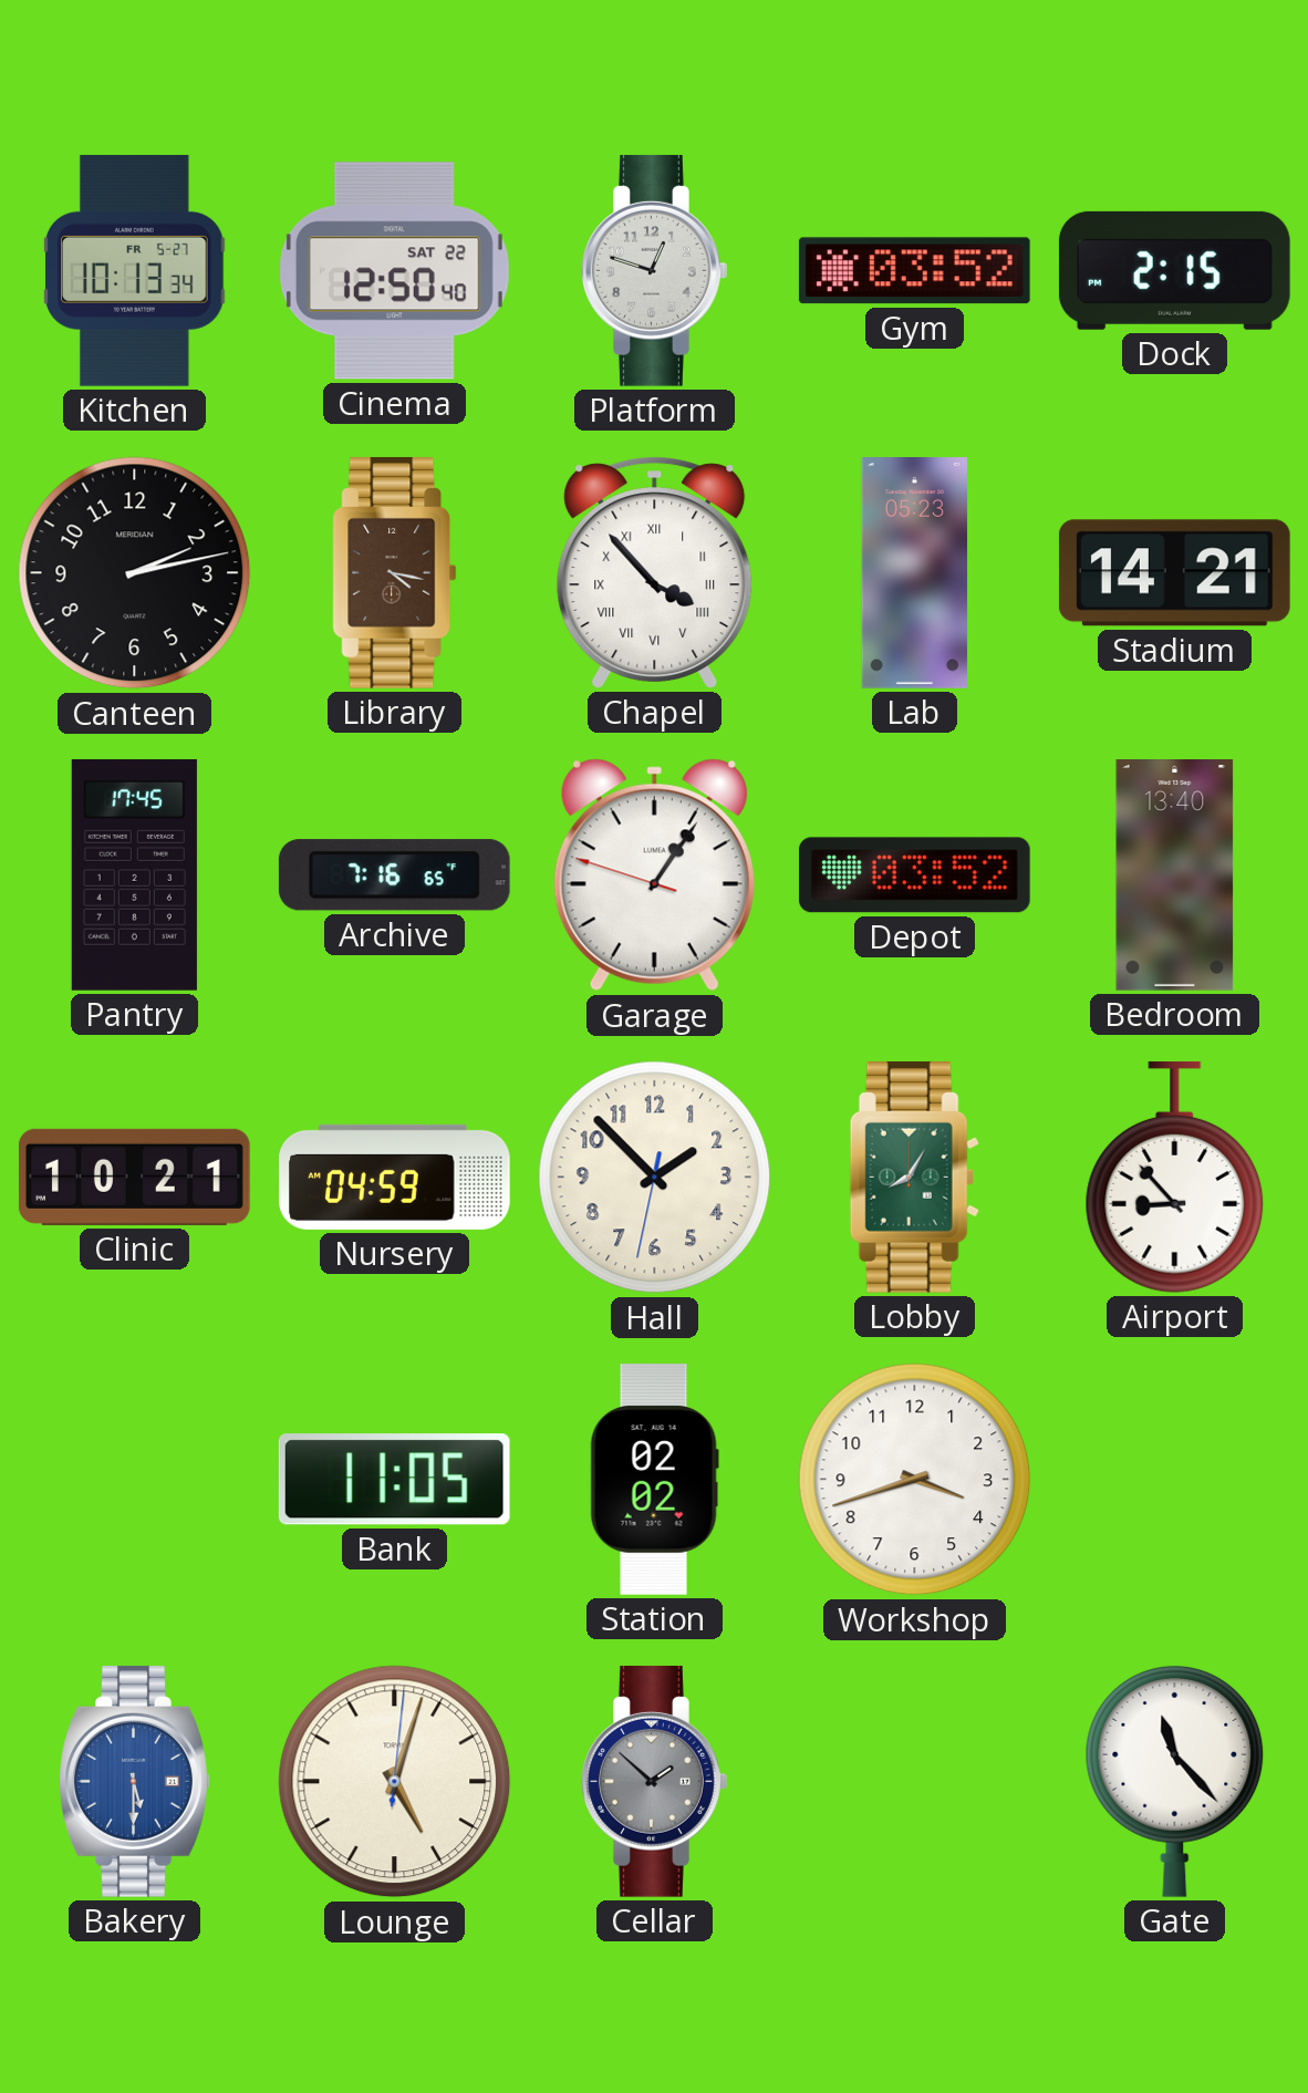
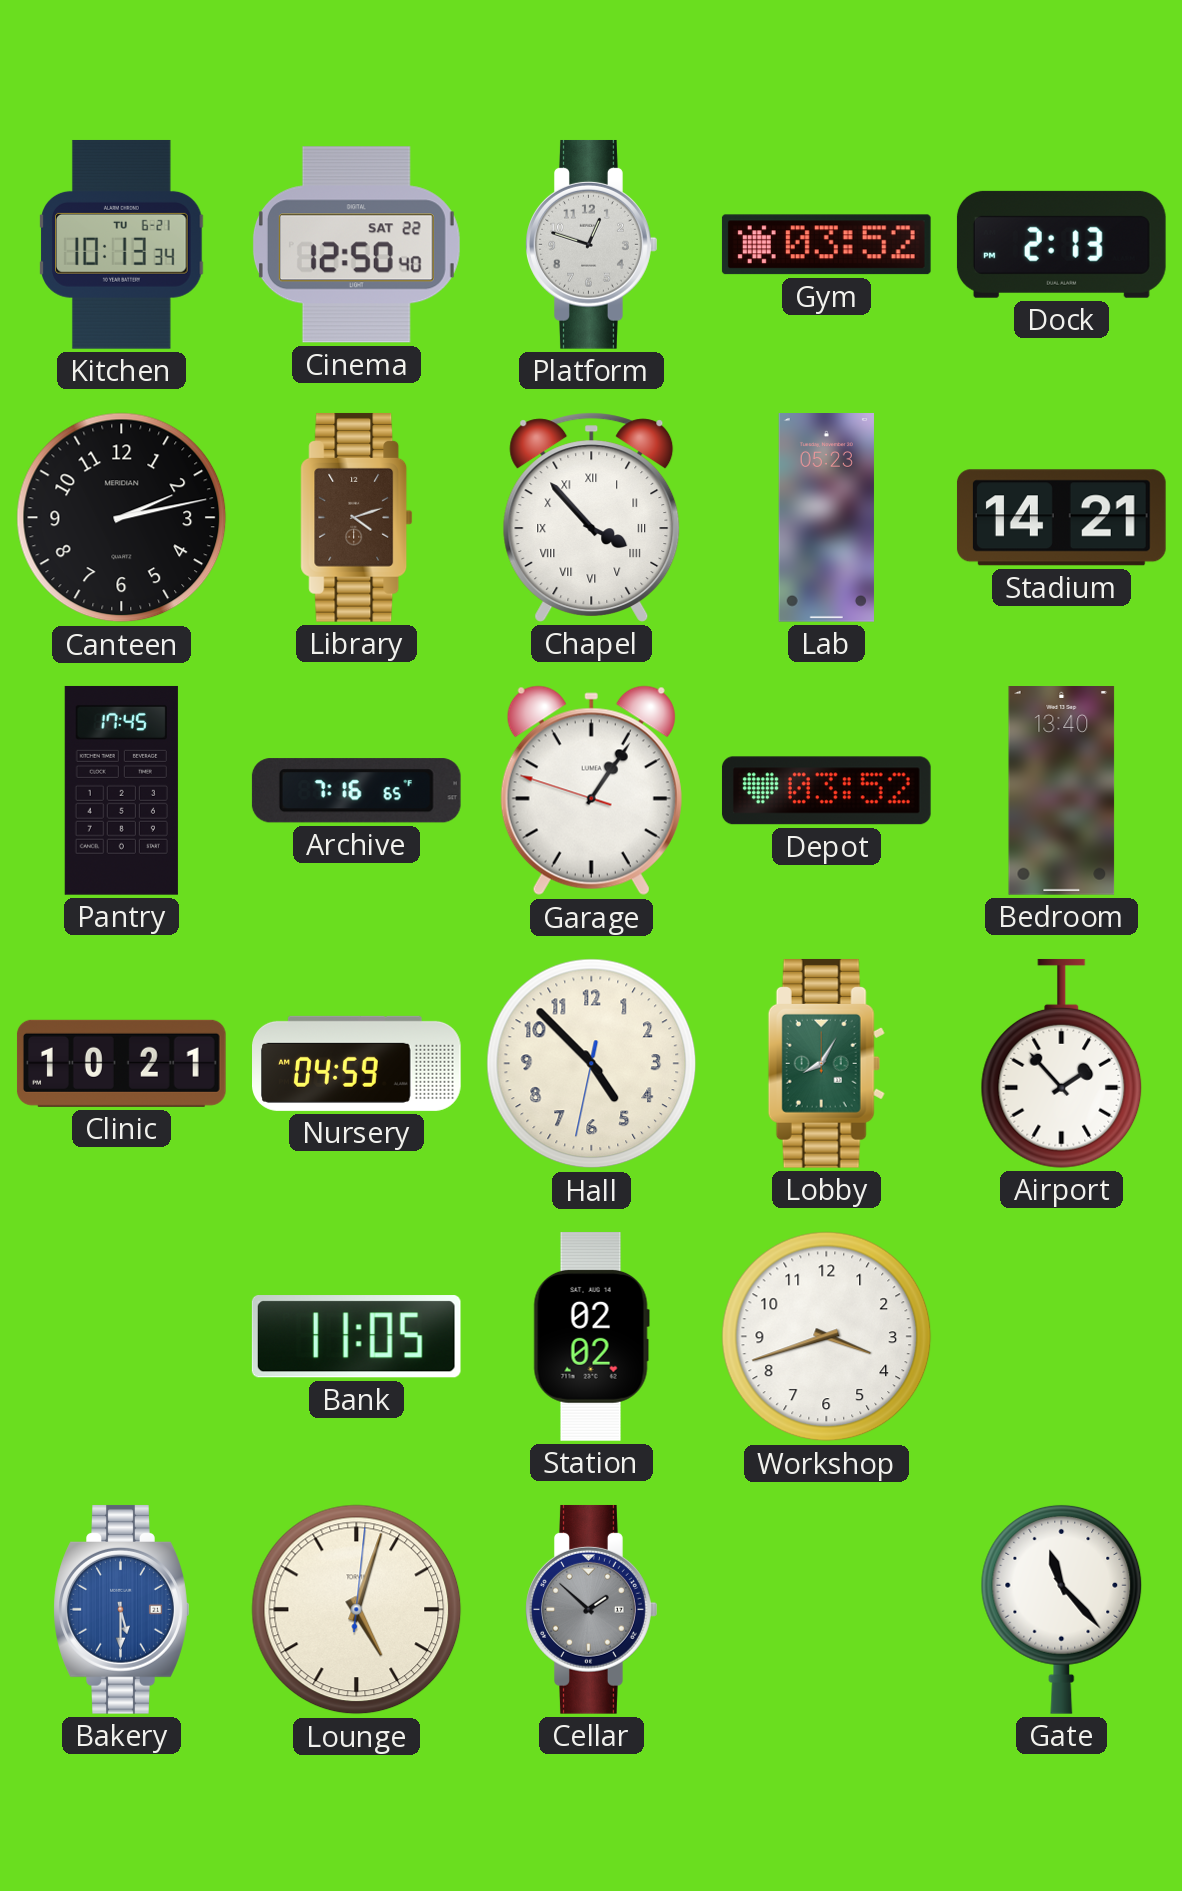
Kitchen date: FR 5-27 -> TU 6-21
Dock: 2:15 -> 2:13
Library: 4:17 -> 4:12
Hall: 1:52 -> 4:52
Airport: 8:53 -> 1:53
